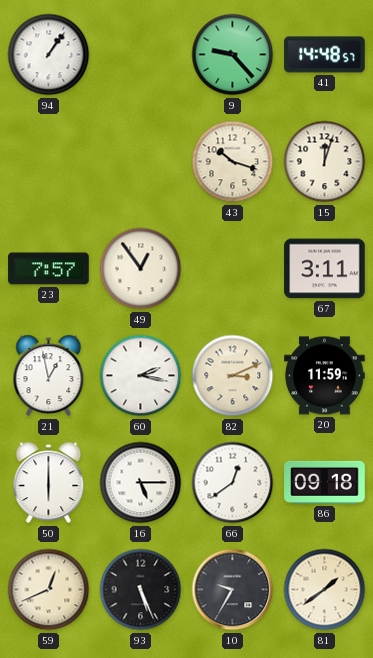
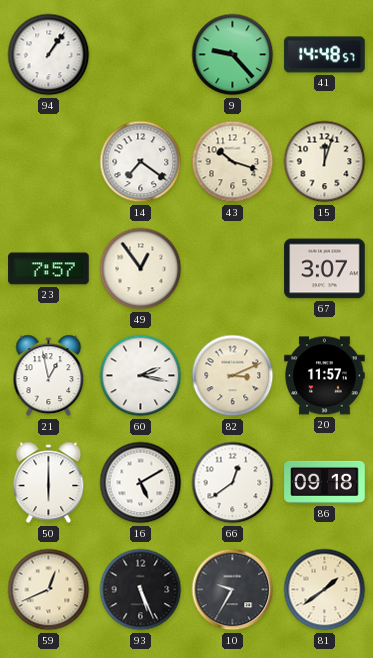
14: none -> 7:21
67: 3:11 -> 3:07
20: 11:59 -> 11:57
16: 5:15 -> 5:10
